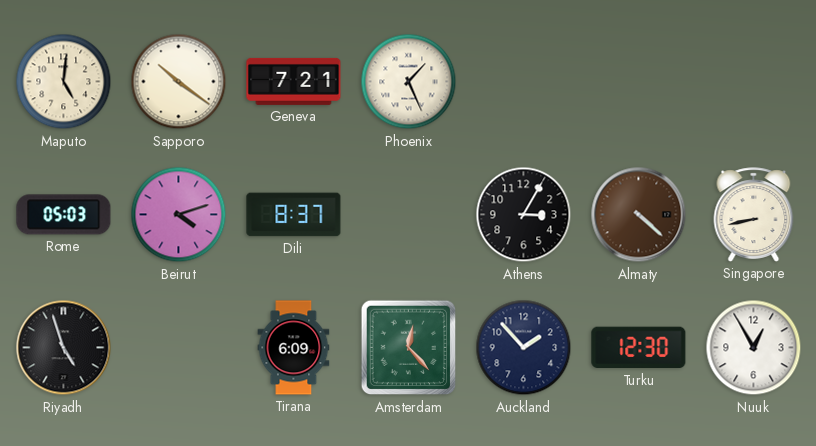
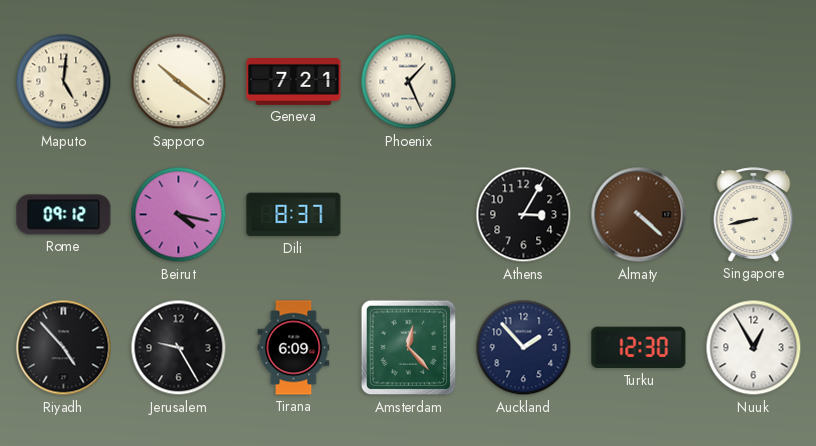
Rome: 05:03 -> 09:12
Beirut: 4:12 -> 4:17
Riyadh: 4:57 -> 4:53
Jerusalem: none -> 9:25
